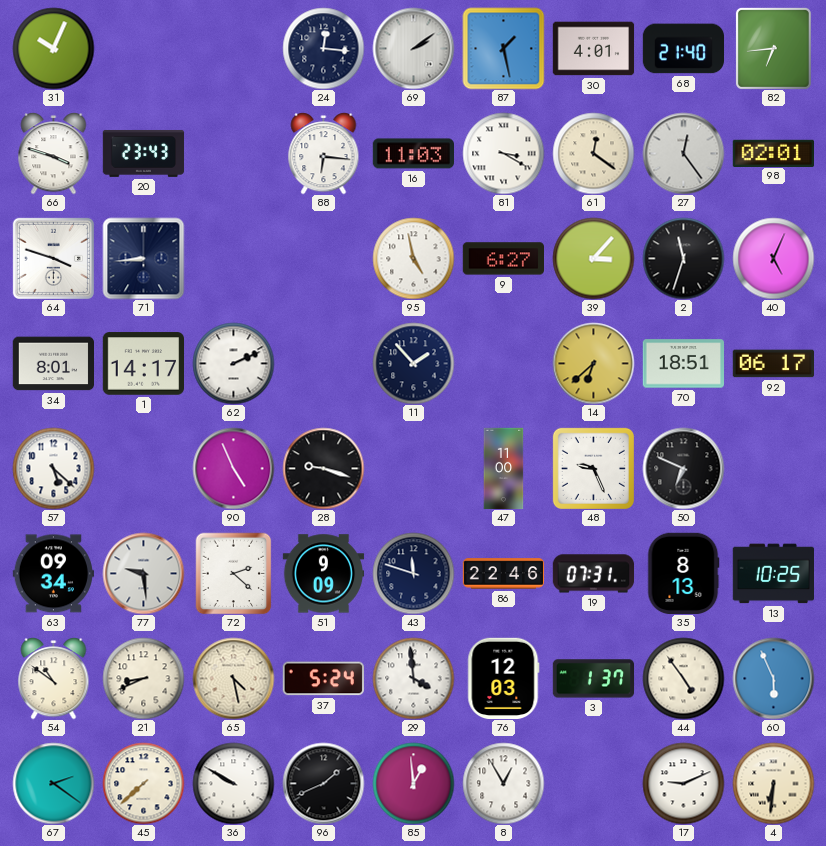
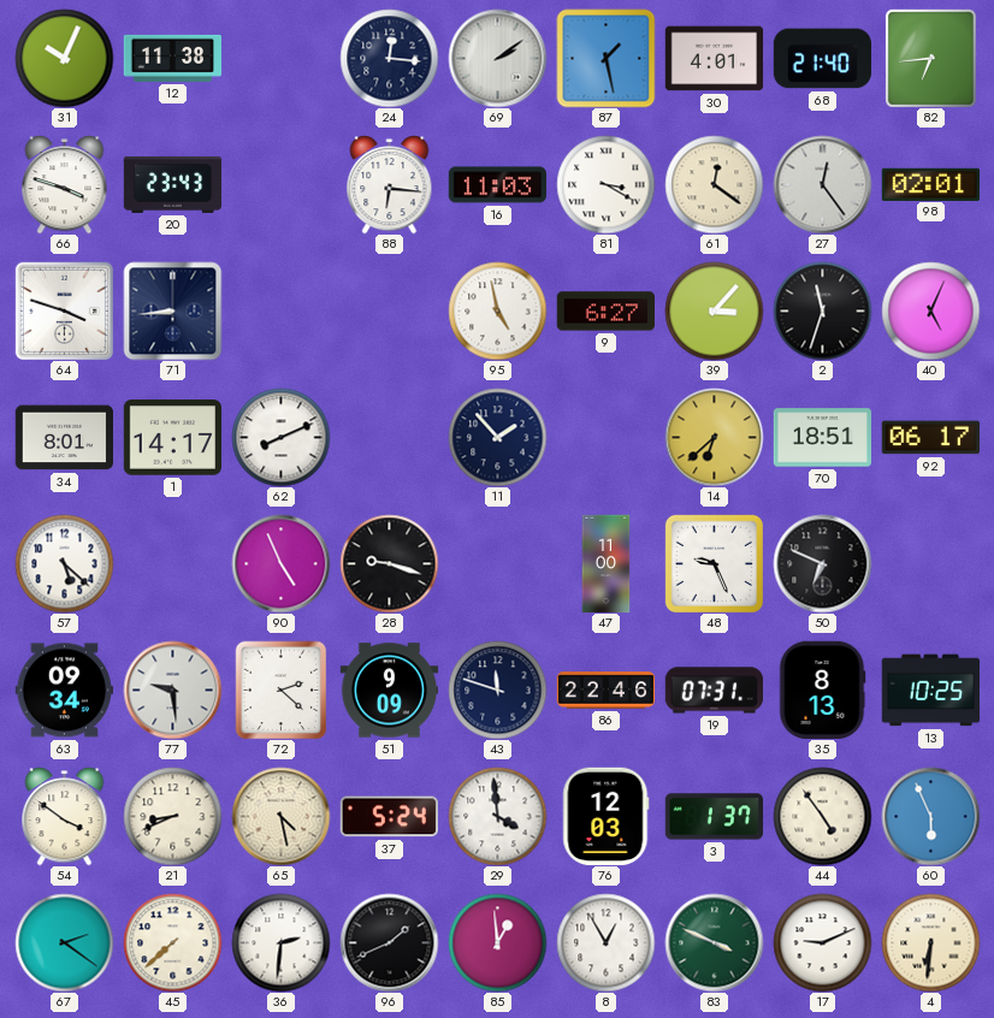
12: none -> 11:38
62: 2:11 -> 8:11
54: 10:51 -> 3:51
36: 9:50 -> 2:31
83: none -> 3:49
